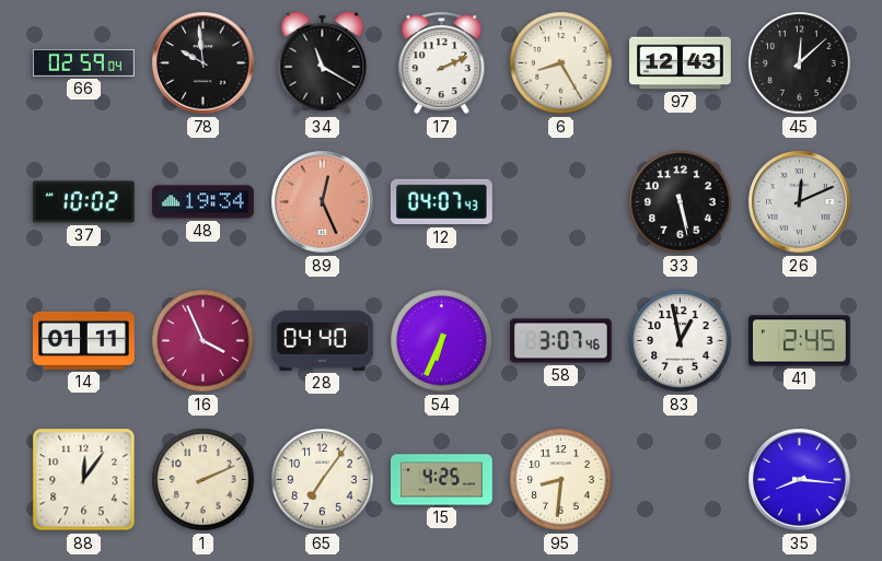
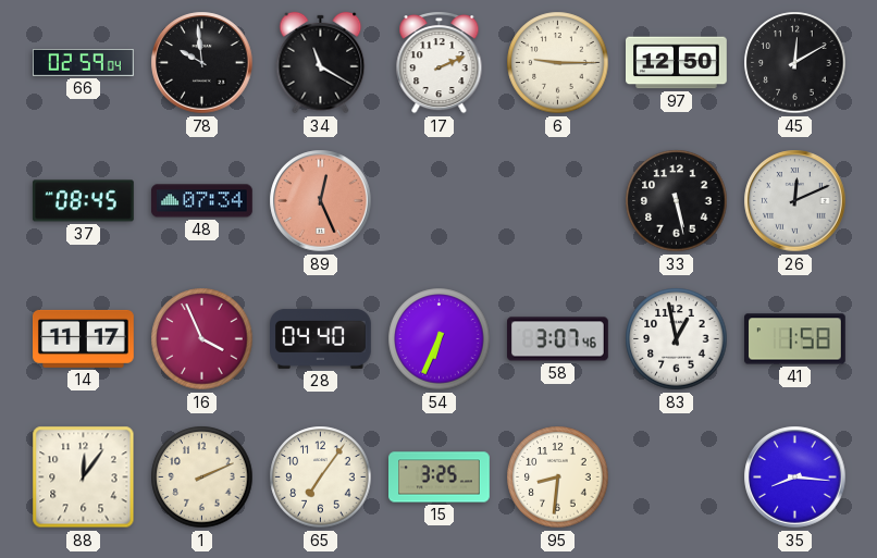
6: 8:25 -> 9:15
97: 12:43 -> 12:50
45: 12:08 -> 12:10
37: 10:02 -> 08:45
48: 19:34 -> 07:34
12: 04:07 -> none
14: 01:11 -> 11:17
41: 2:45 -> 1:58
15: 4:25 -> 3:25
